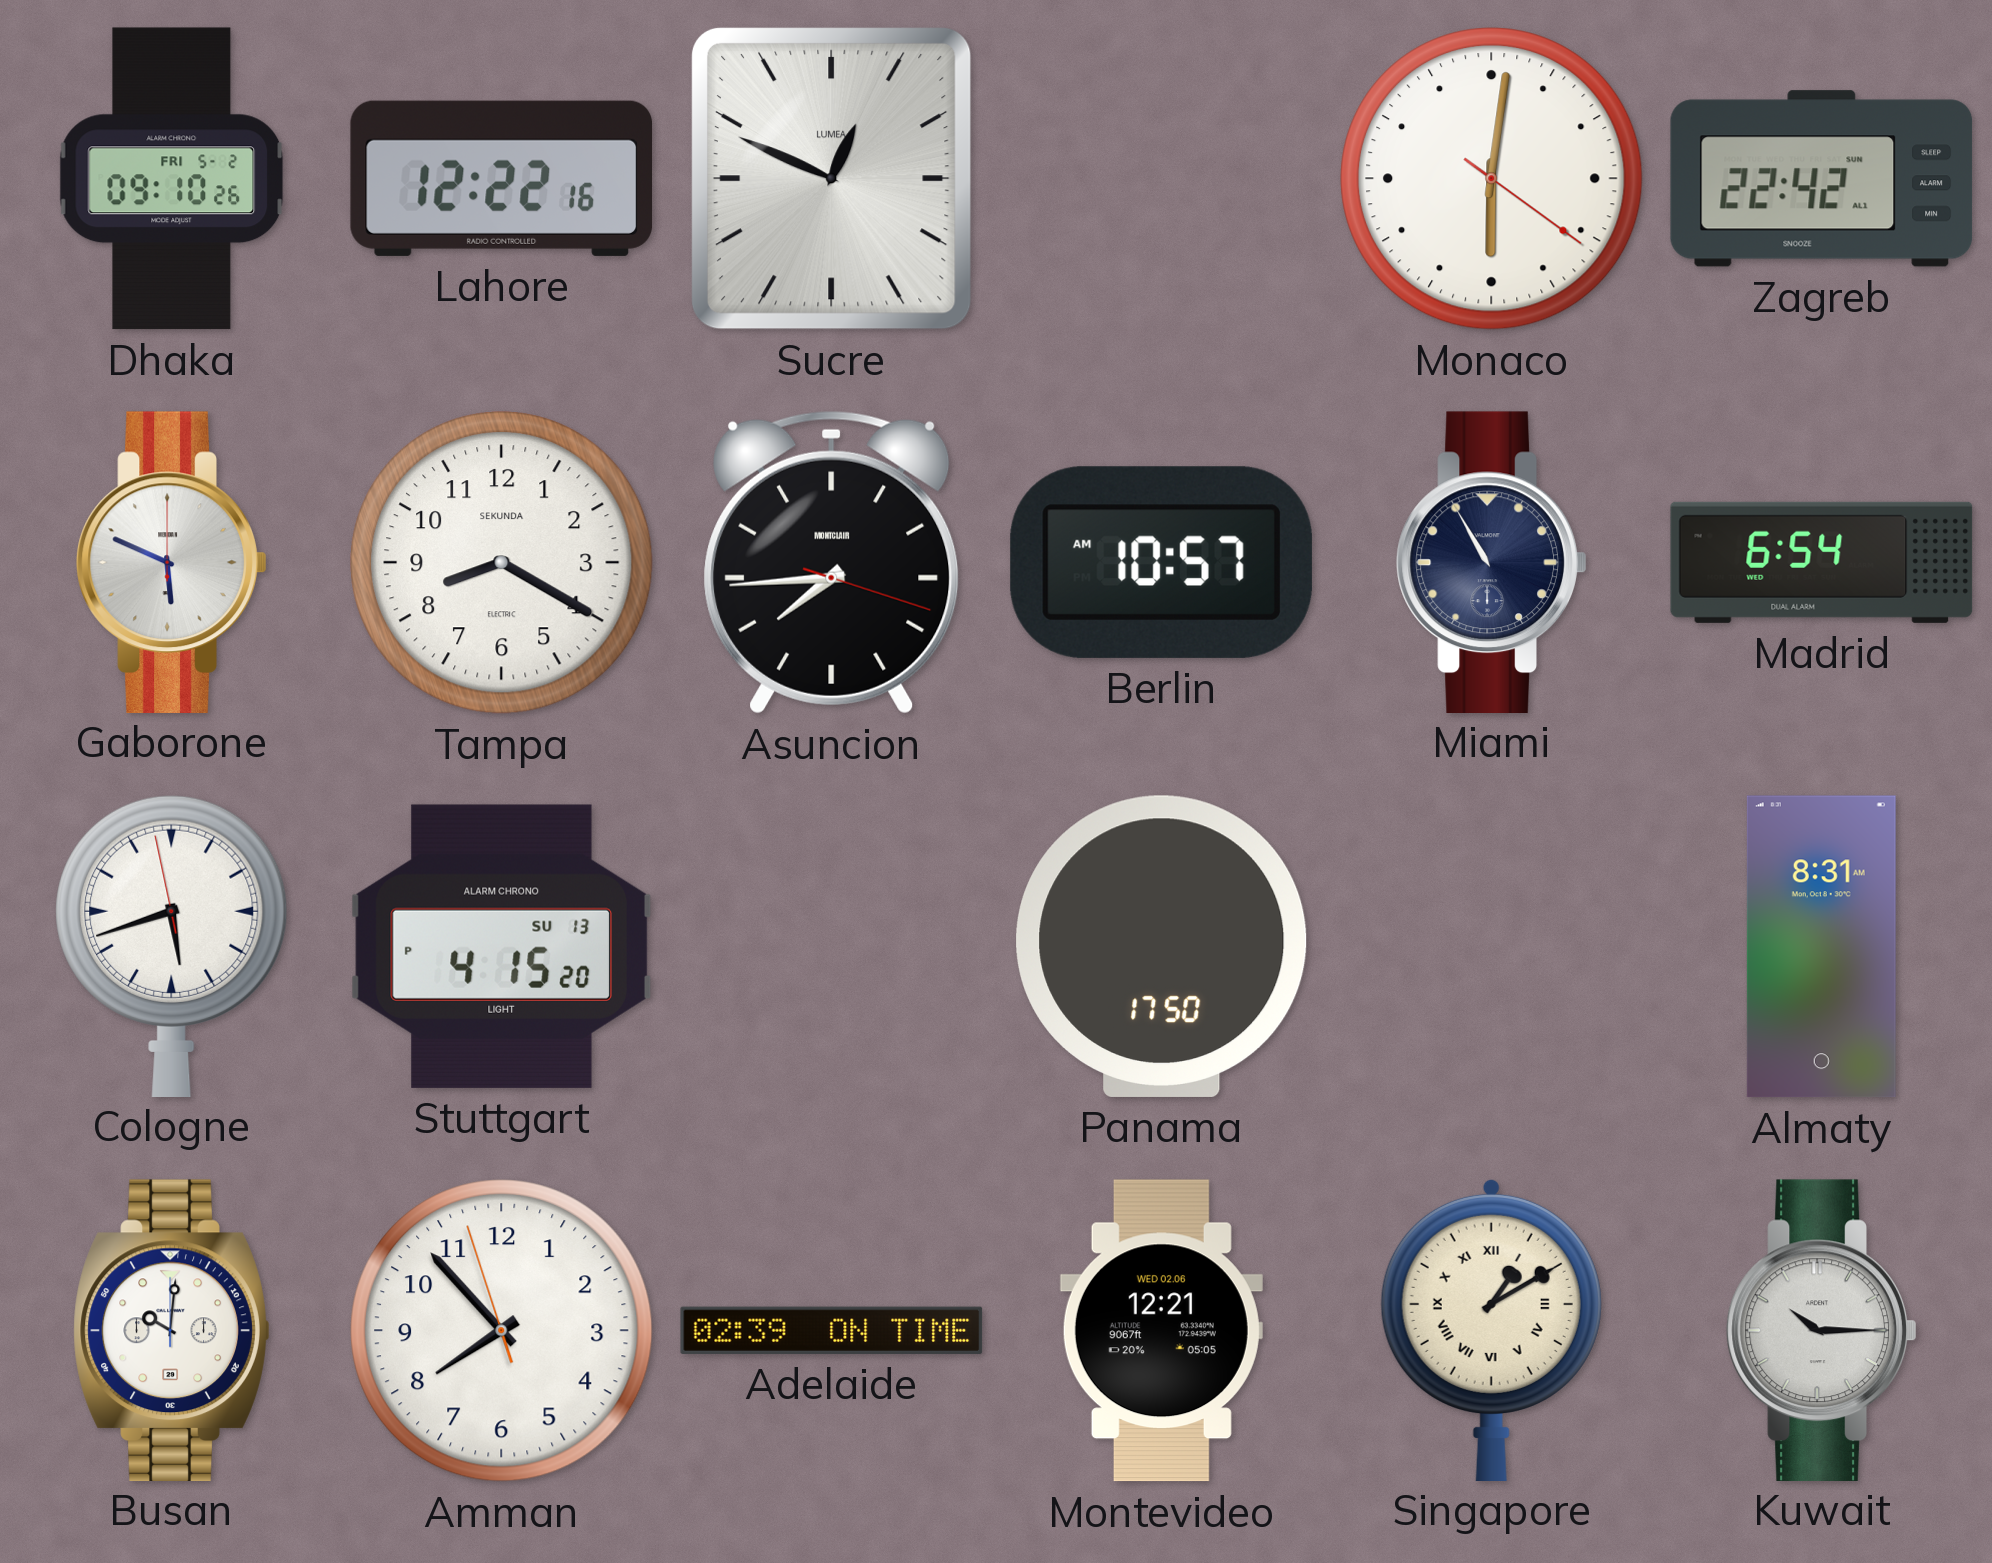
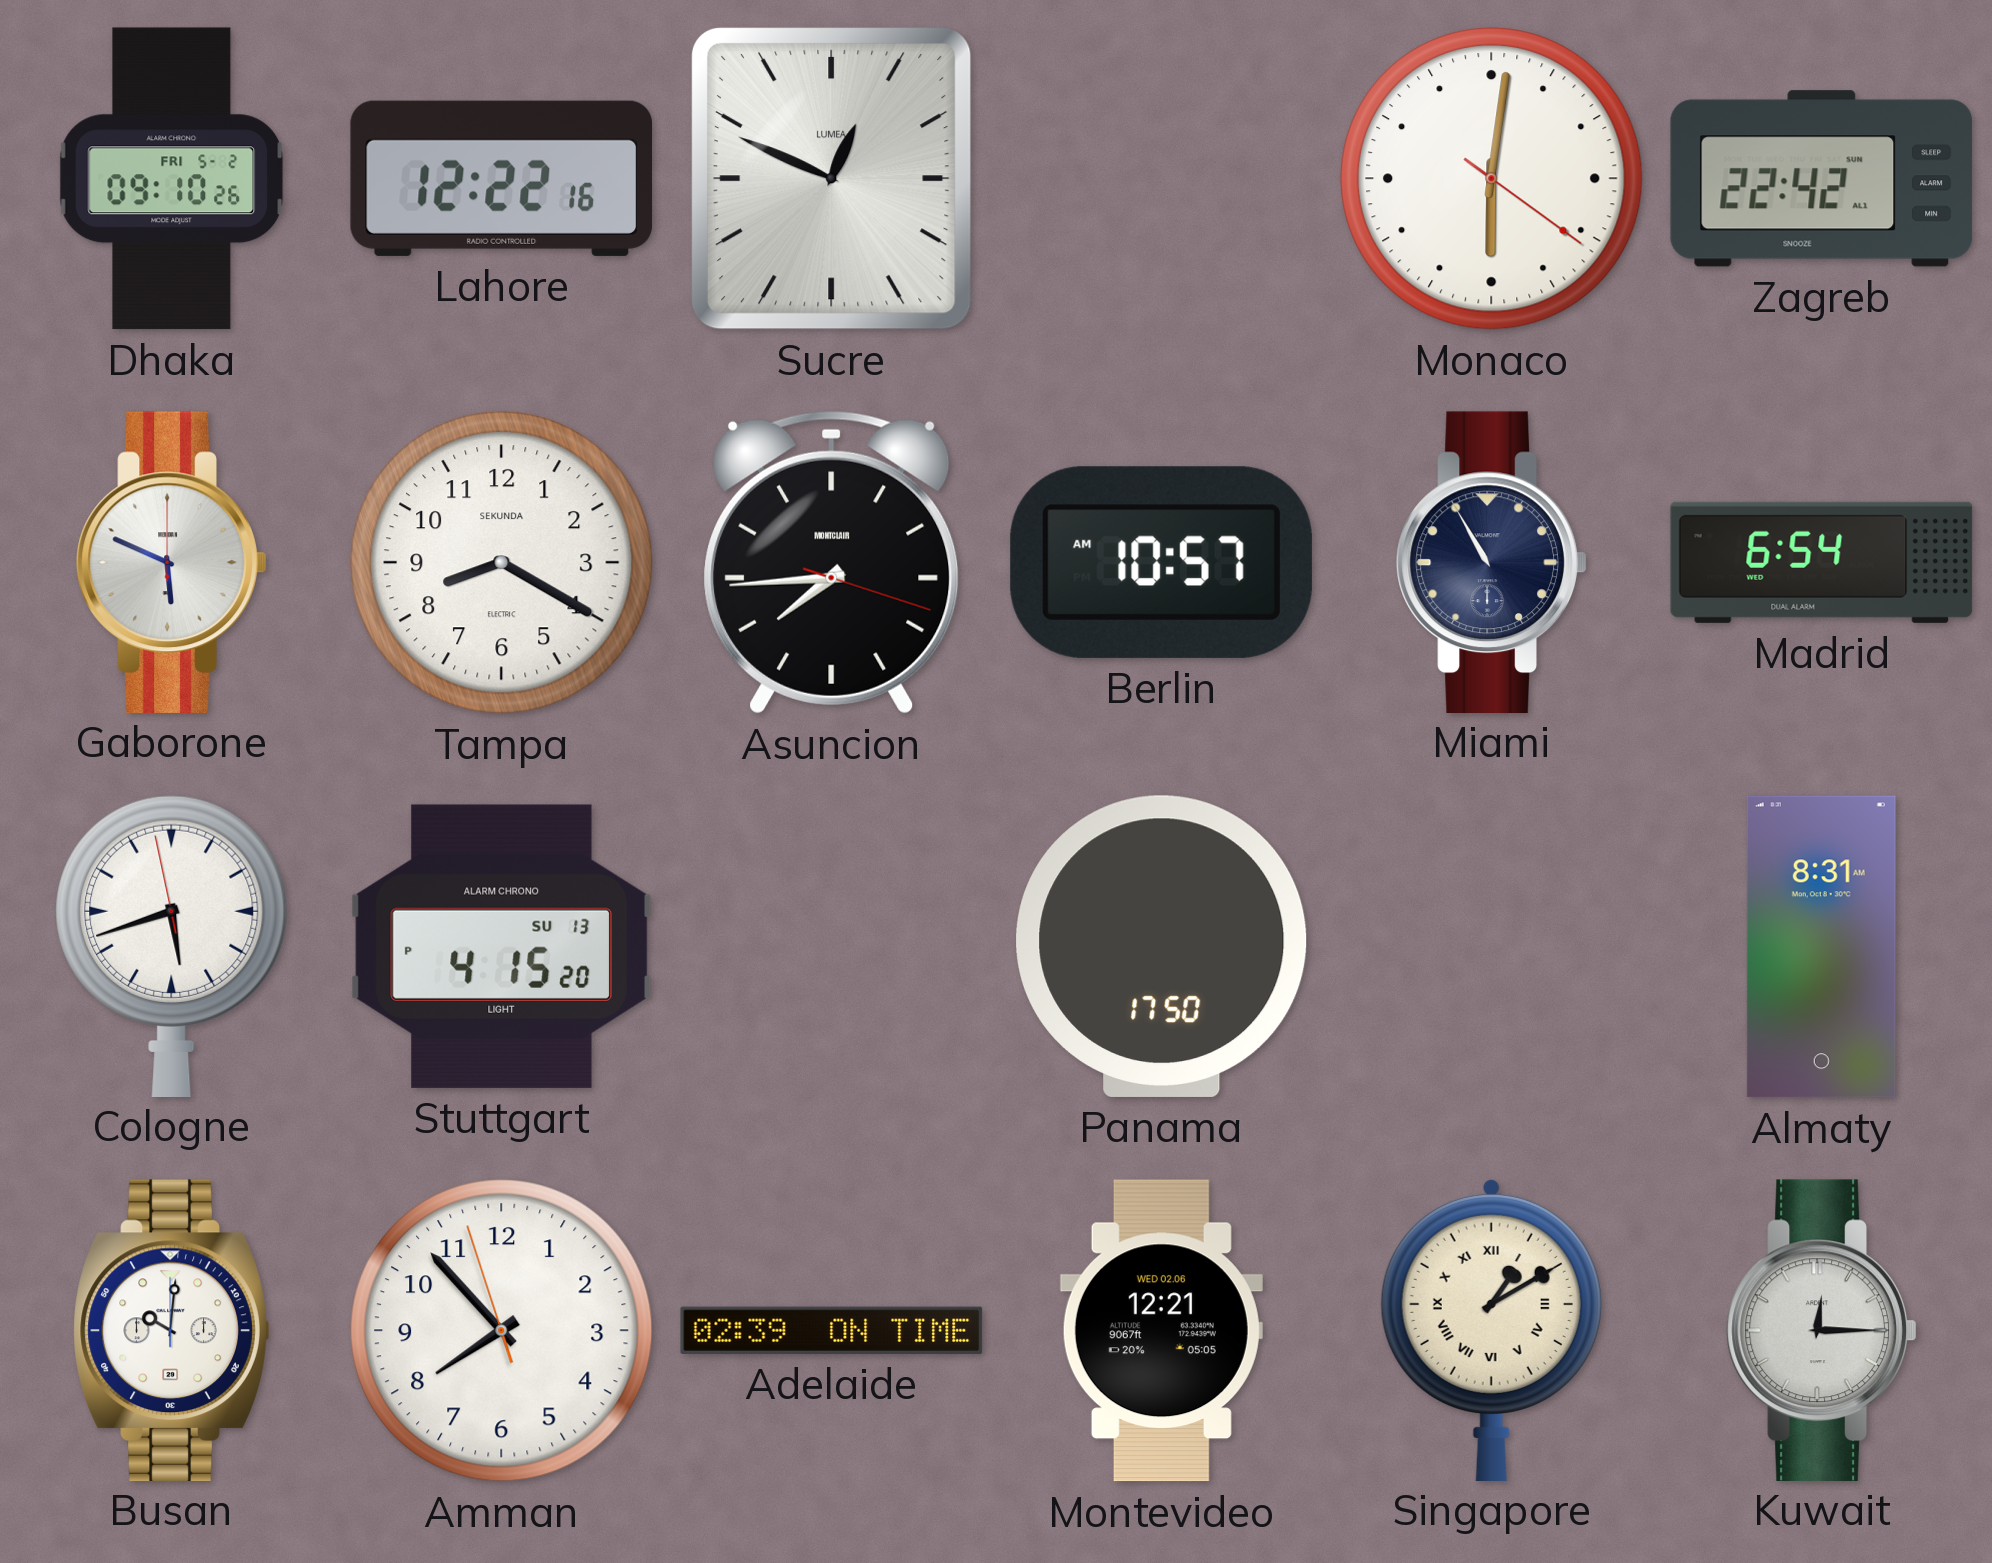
Kuwait: 10:15 -> 12:15
